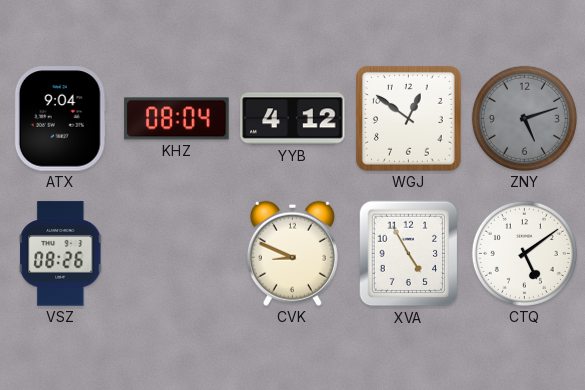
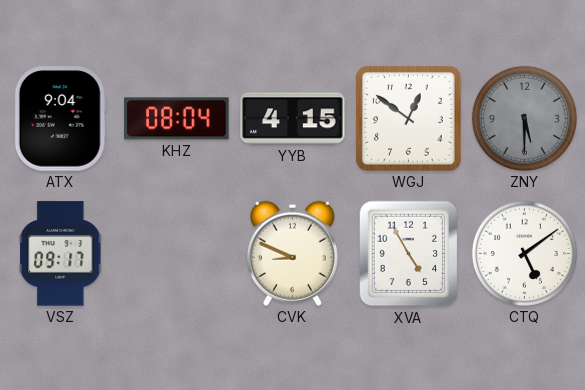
YYB: 4:12 -> 4:15
ZNY: 5:12 -> 5:30
VSZ: 08:26 -> 09:17
